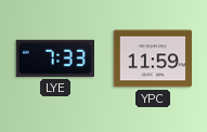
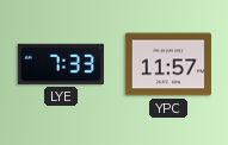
YPC: 11:59 -> 11:57
